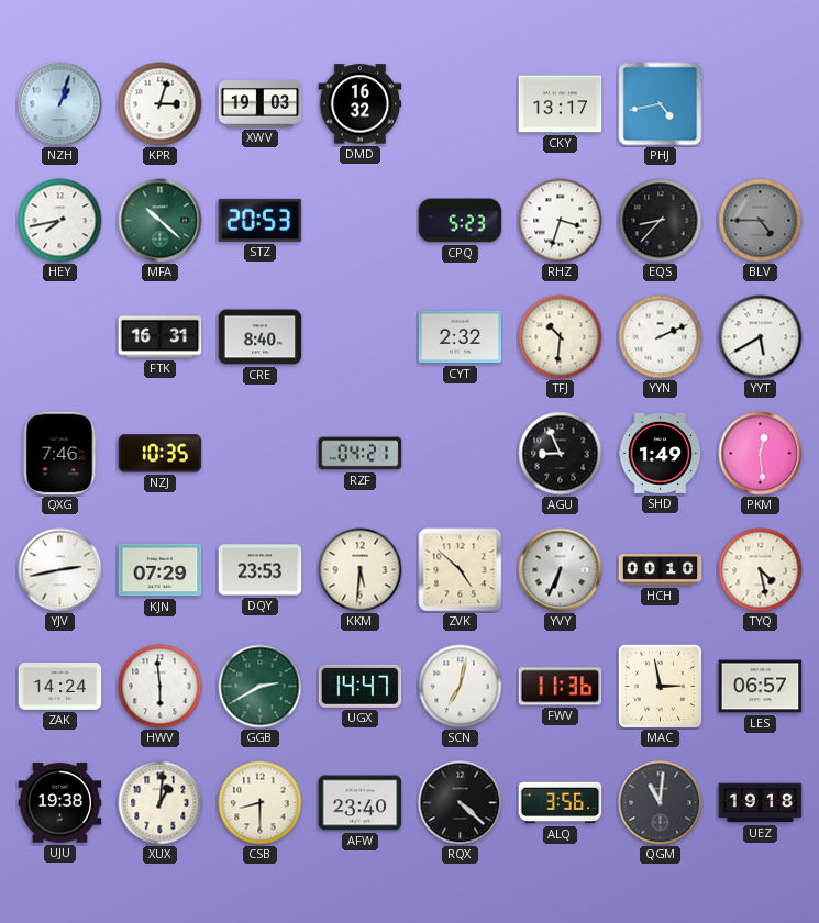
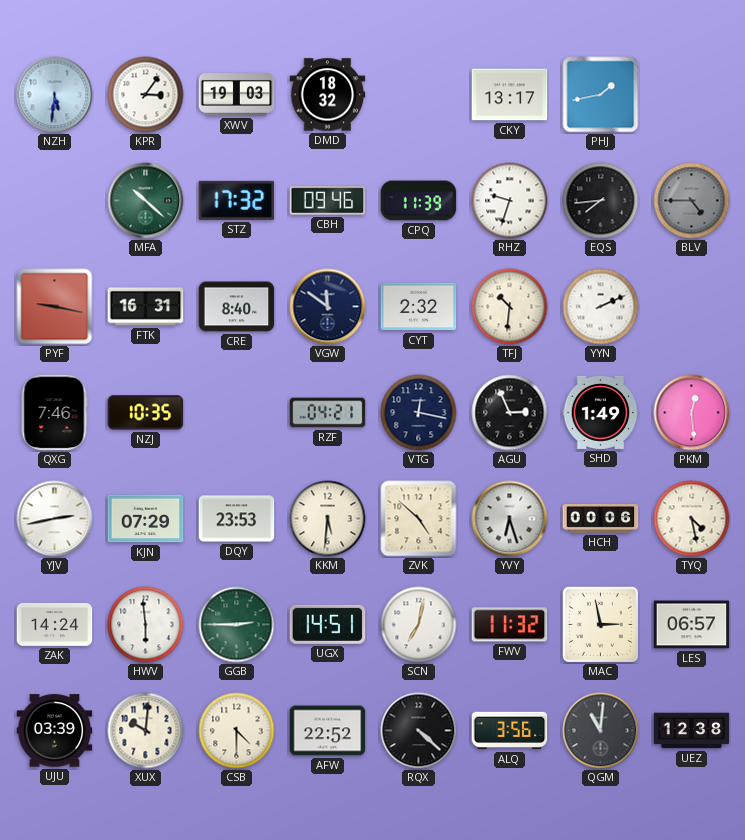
NZH: 1:03 -> 5:31
KPR: 3:03 -> 3:06
DMD: 16:32 -> 18:32
PHJ: 4:43 -> 1:43
HEY: 7:43 -> none
STZ: 20:53 -> 17:32
CBH: none -> 09:46
CPQ: 5:23 -> 11:39
RHZ: 3:33 -> 9:33
EQS: 8:37 -> 7:44
PYF: none -> 9:17
VGW: none -> 11:51
YYT: 5:40 -> none
VTG: none -> 12:17
AGU: 8:56 -> 2:56
YVY: 6:34 -> 6:27
HCH: 00:10 -> 00:06
GGB: 2:40 -> 2:45
UGX: 14:47 -> 14:51
FWV: 11:36 -> 11:32
UJU: 19:38 -> 03:39
XUX: 1:01 -> 10:01
CSB: 8:30 -> 4:30
AFW: 23:40 -> 22:52
UEZ: 19:18 -> 12:38
